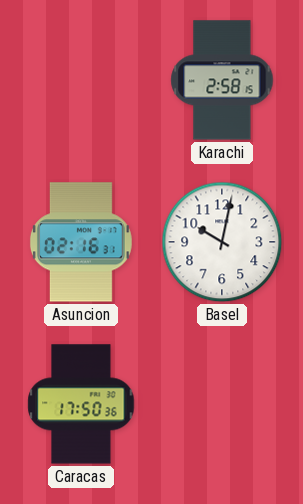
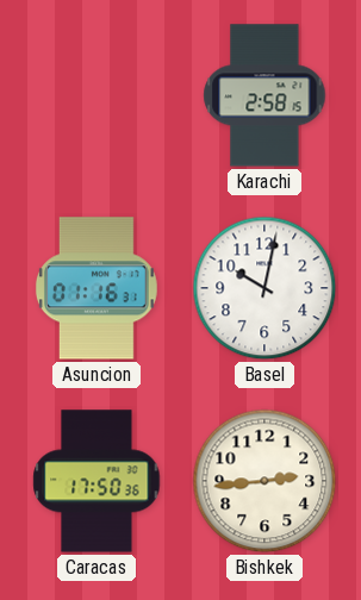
Asuncion: 02:16 -> 01:16
Bishkek: none -> 2:44
